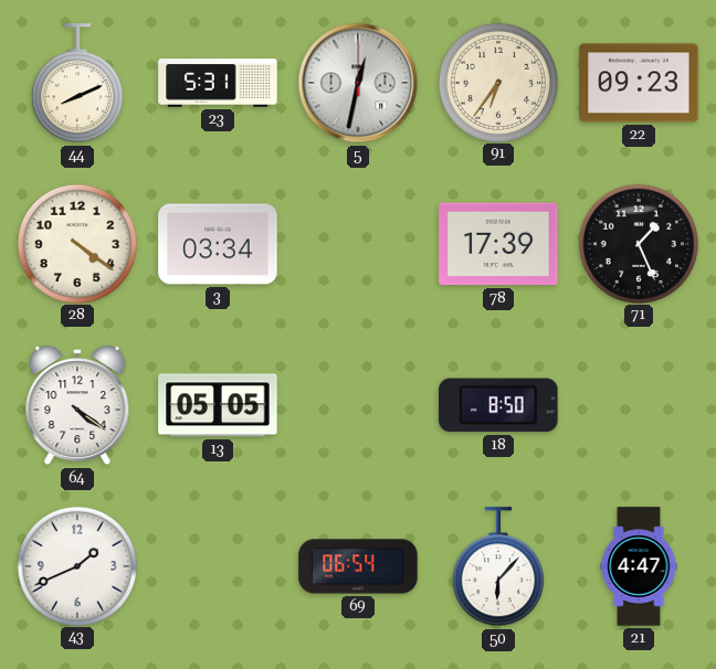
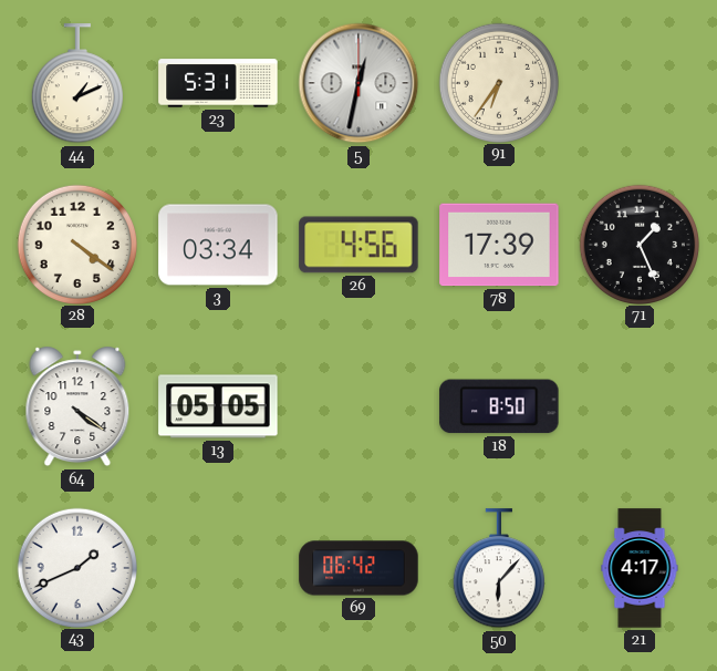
44: 8:11 -> 1:11
22: 09:23 -> none
26: none -> 4:56
69: 06:54 -> 06:42
21: 4:47 -> 4:17
